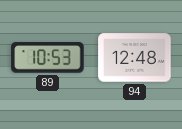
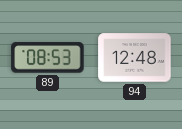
89: 10:53 -> 08:53
